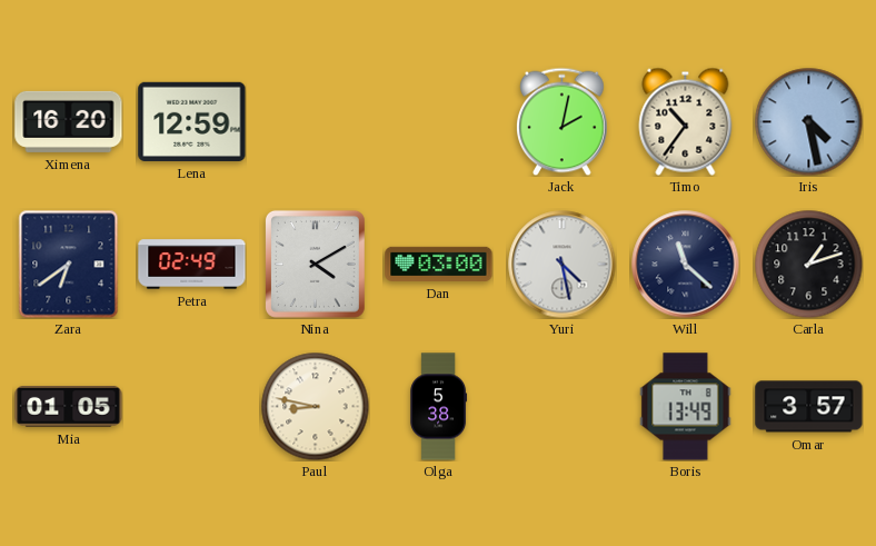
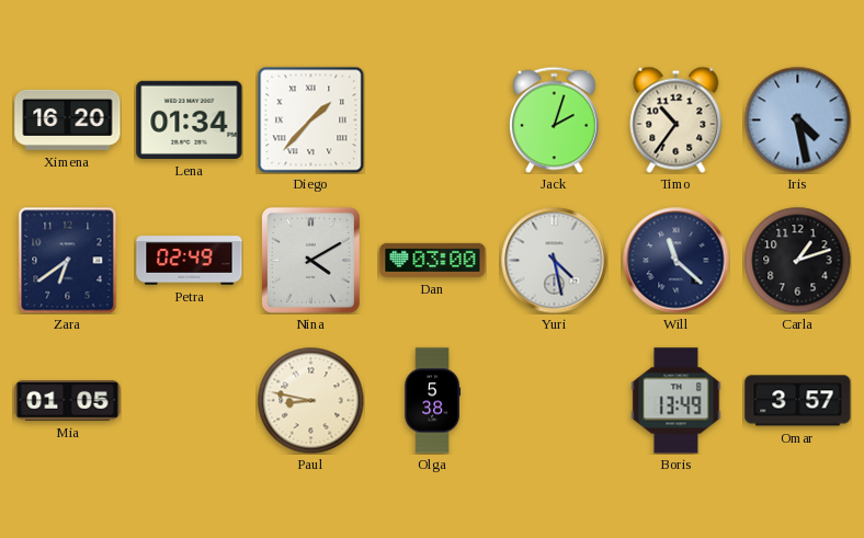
Lena: 12:59 -> 01:34
Diego: none -> 1:37
Jack: 2:02 -> 2:03
